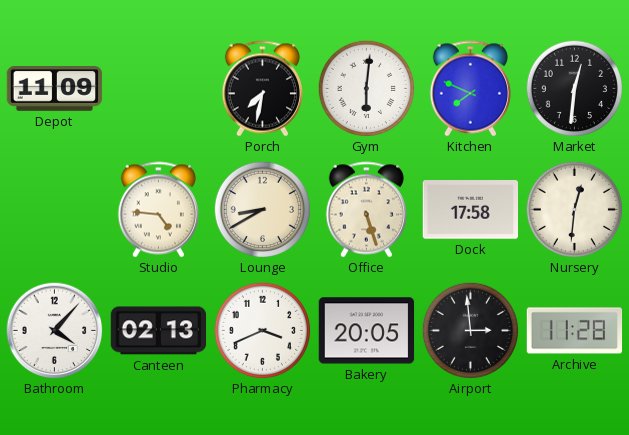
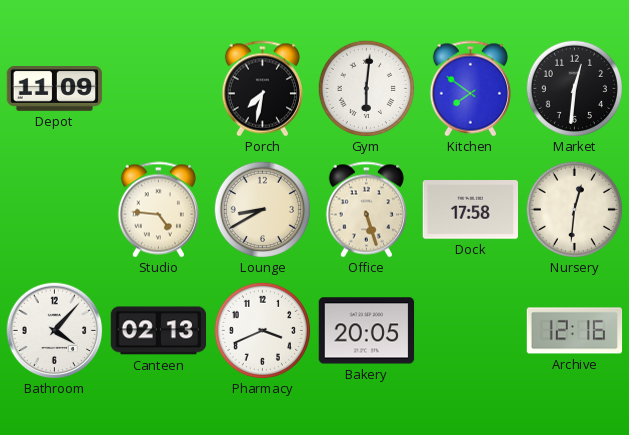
Kitchen: 7:49 -> 7:51
Airport: 2:59 -> none
Archive: 11:28 -> 12:16
